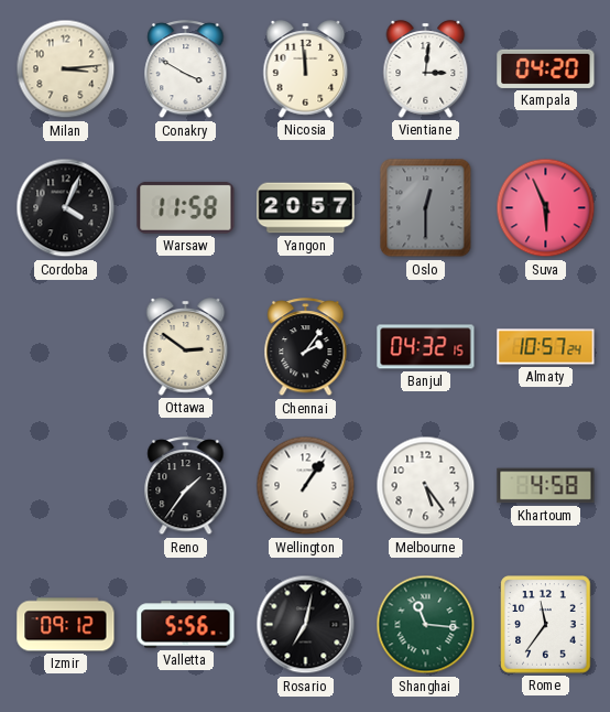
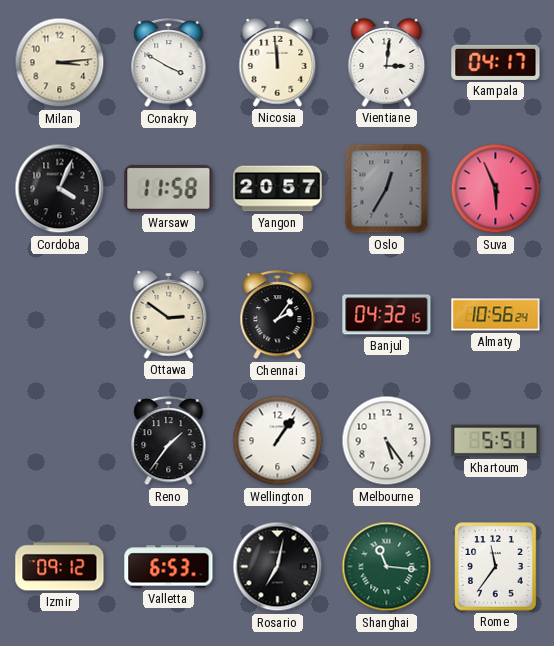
Kampala: 04:20 -> 04:17
Oslo: 12:30 -> 12:35
Almaty: 10:57 -> 10:56
Khartoum: 4:58 -> 5:51
Valletta: 5:56 -> 6:53
